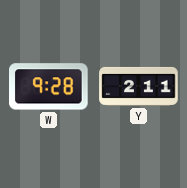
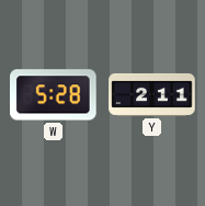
W: 9:28 -> 5:28
